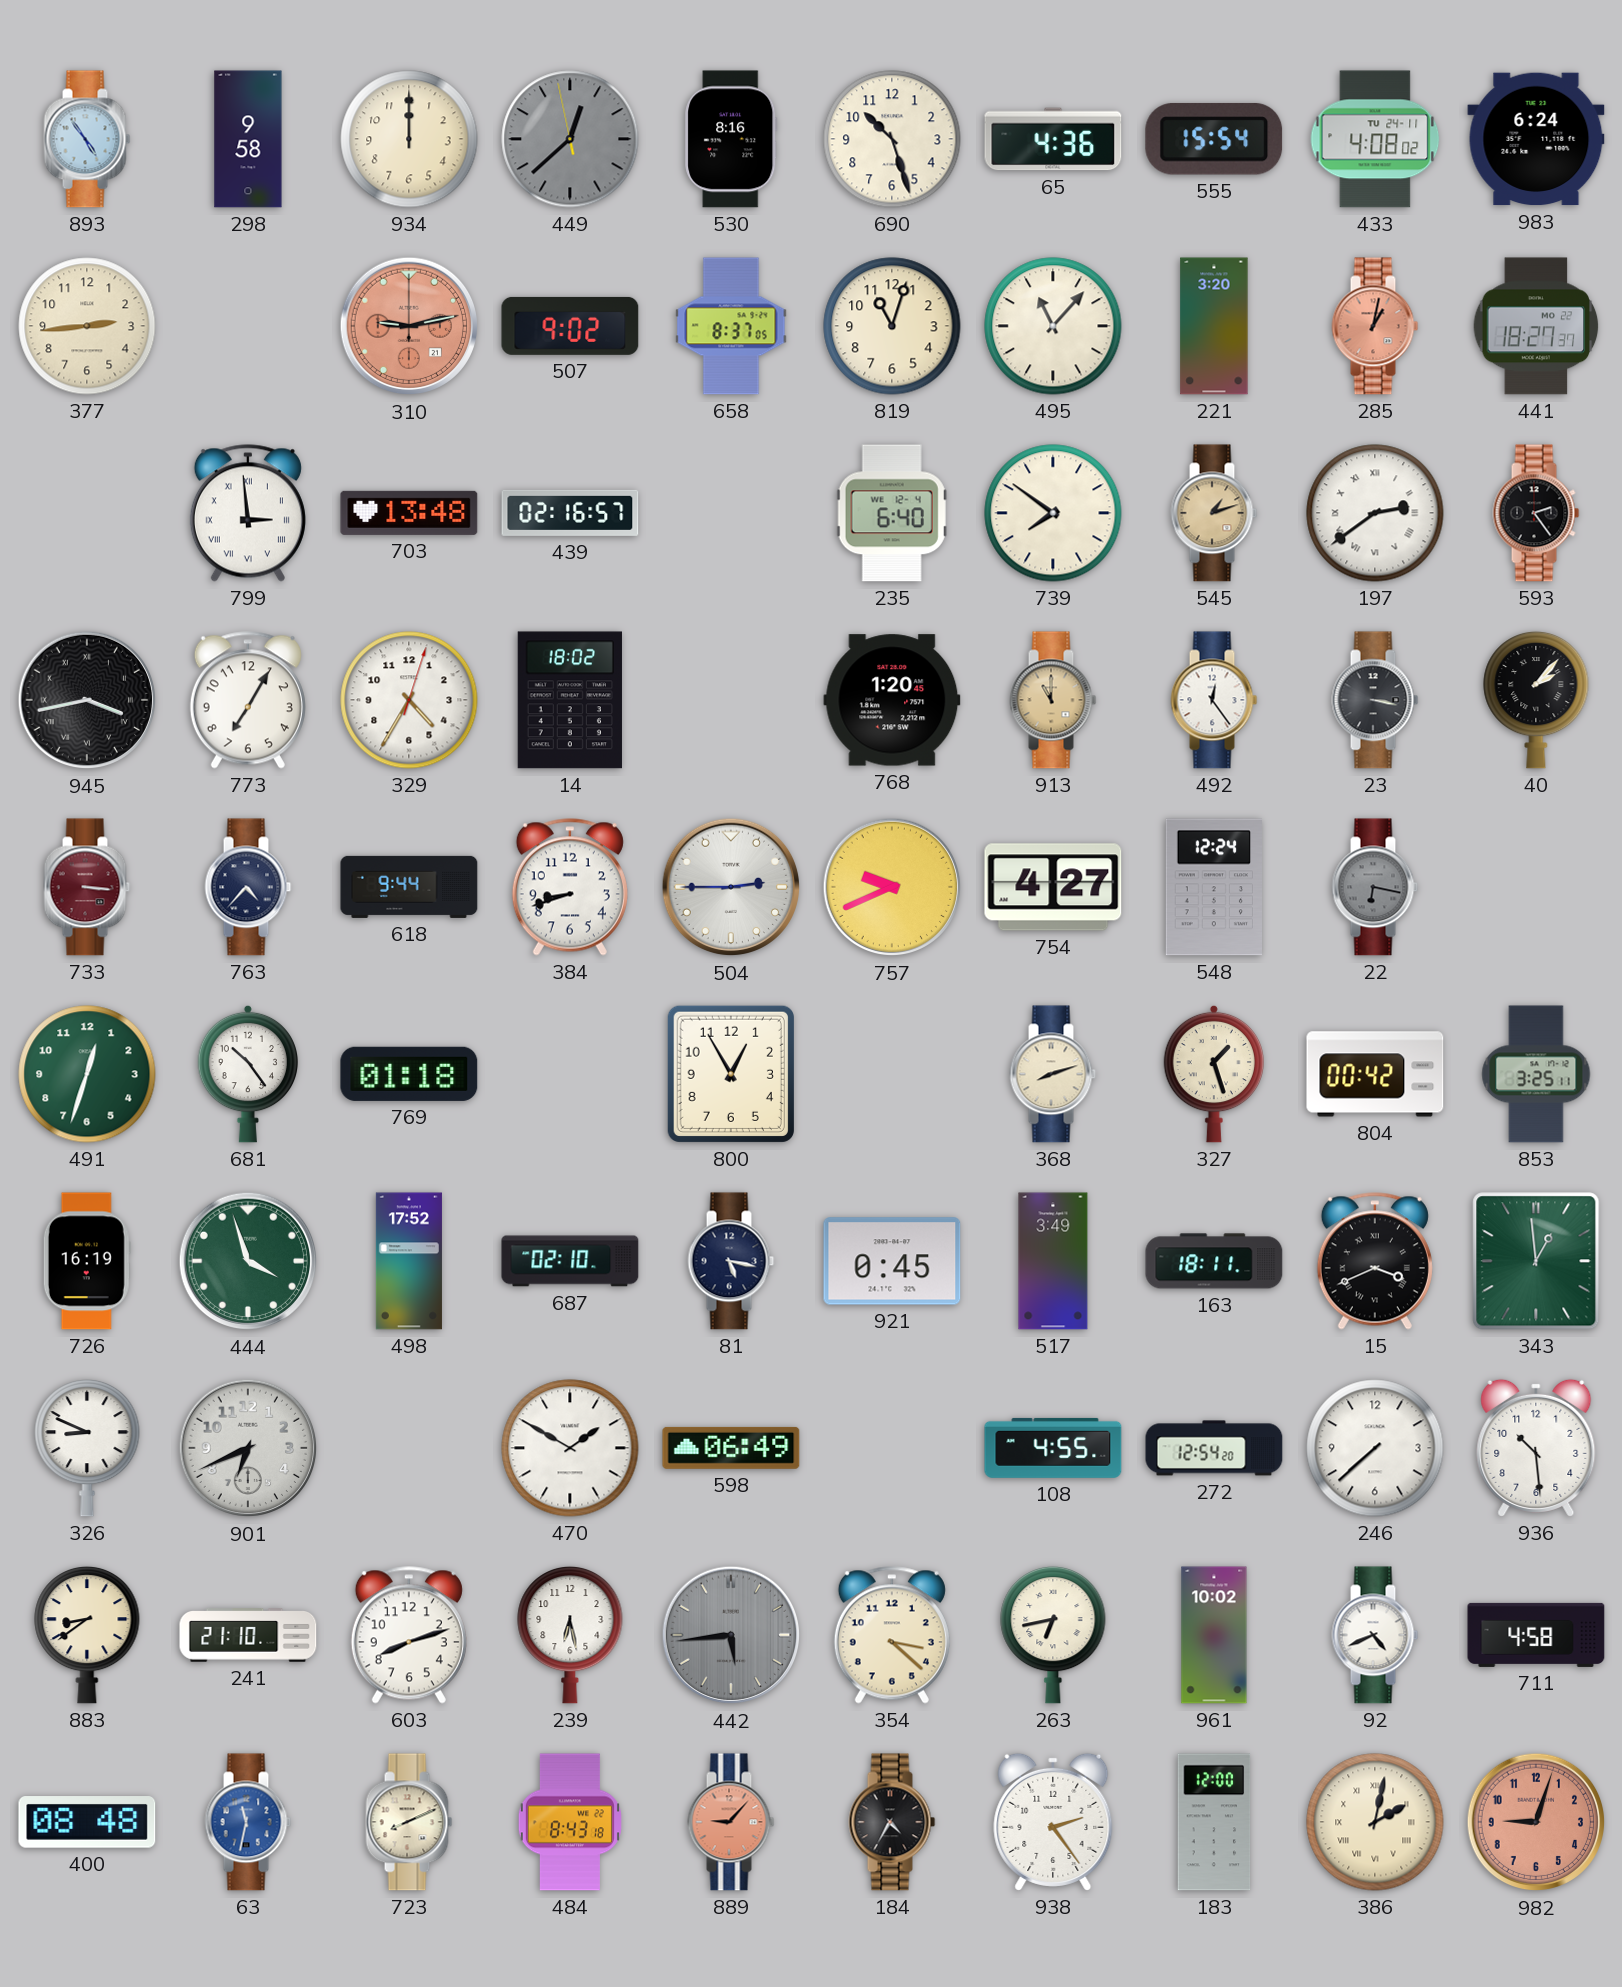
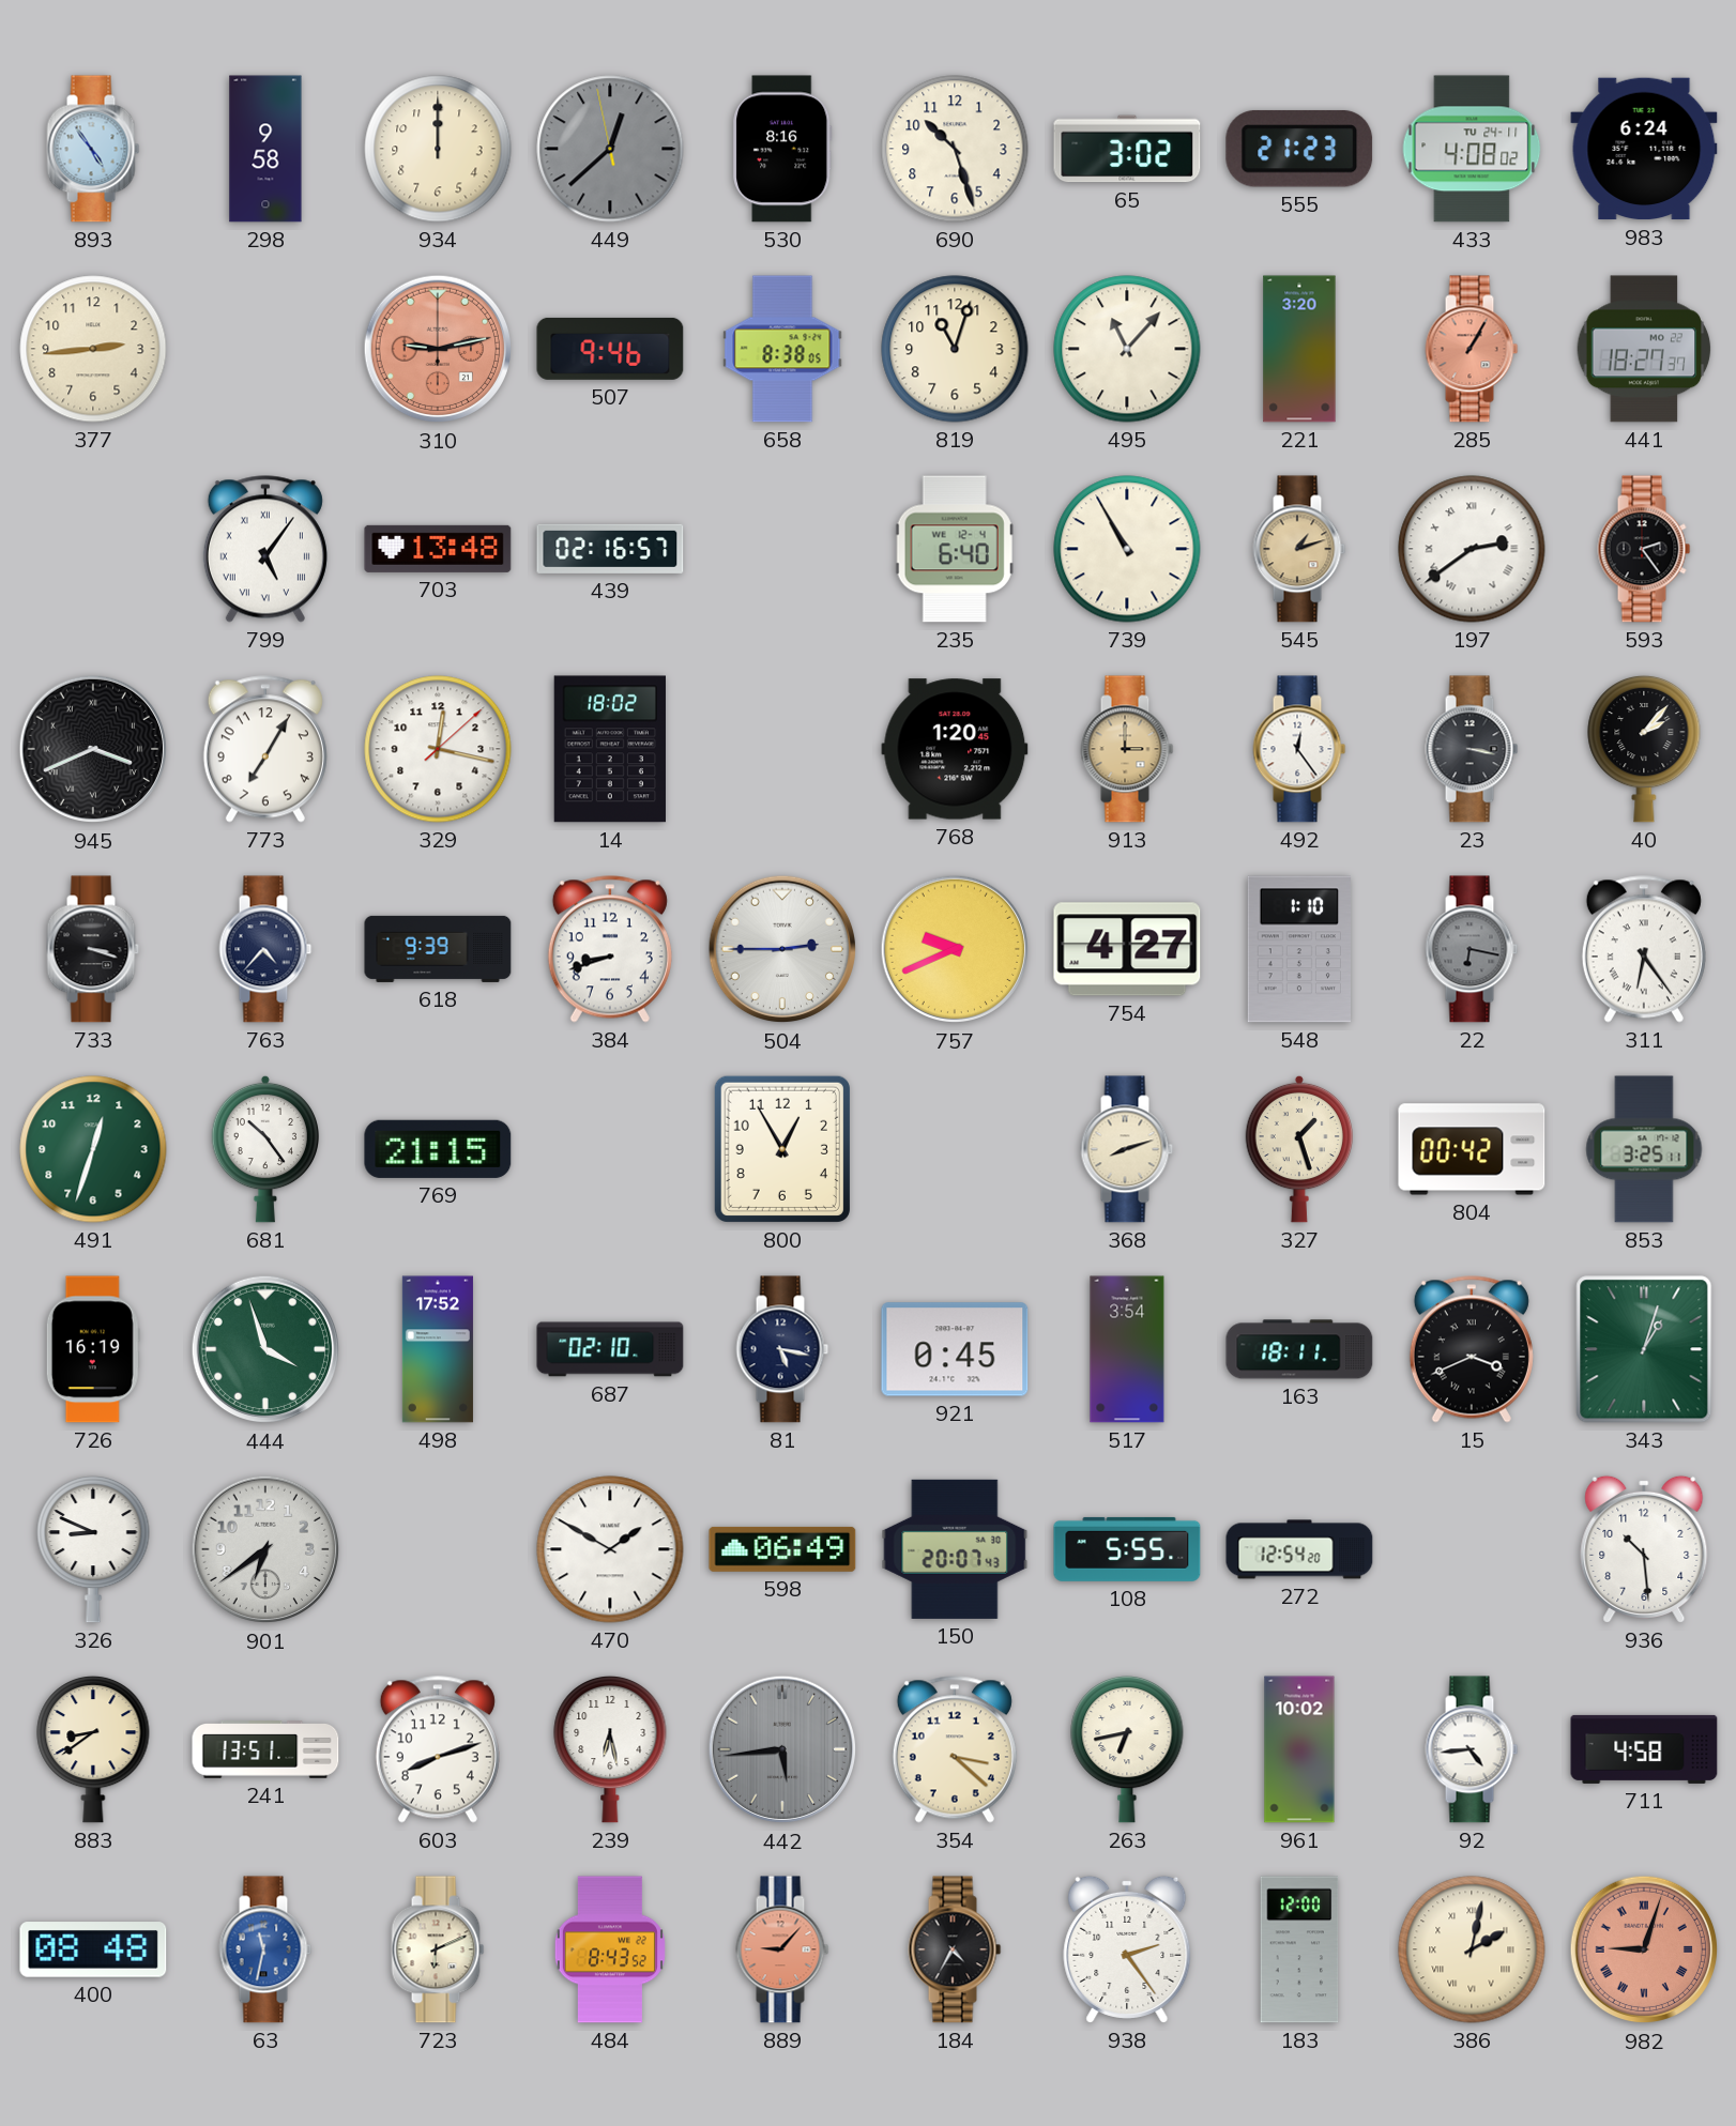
65: 4:36 -> 3:02
555: 15:54 -> 21:23
507: 9:02 -> 9:46
658: 8:37 -> 8:38
285: 1:02 -> 1:05
799: 2:59 -> 5:06
739: 7:51 -> 10:55
945: 3:43 -> 3:41
329: 4:35 -> 12:17
913: 11:00 -> 3:00
733: 3:16 -> 3:18
733 dial: burgundy -> black
618: 9:44 -> 9:39
548: 12:24 -> 1:10
311: none -> 6:24
769: 01:18 -> 21:15
517: 3:49 -> 3:54
343: 12:59 -> 1:03
901: 6:41 -> 6:39
150: none -> 20:07
108: 4:55 -> 5:55
246: 7:38 -> none
241: 21:10 -> 13:51
92: 4:41 -> 4:44
723: 8:11 -> 6:11
484: 8:43:18 -> 8:43:52
982 numerals: Arabic -> Roman
